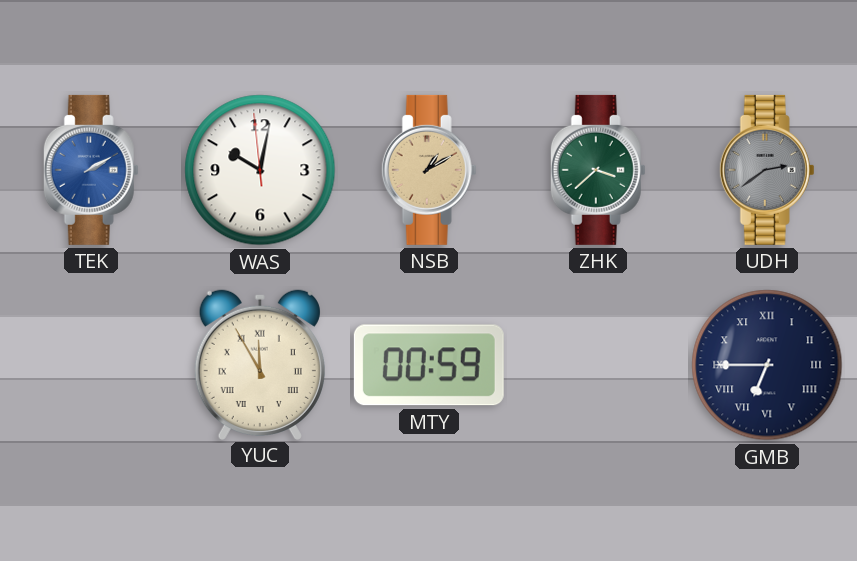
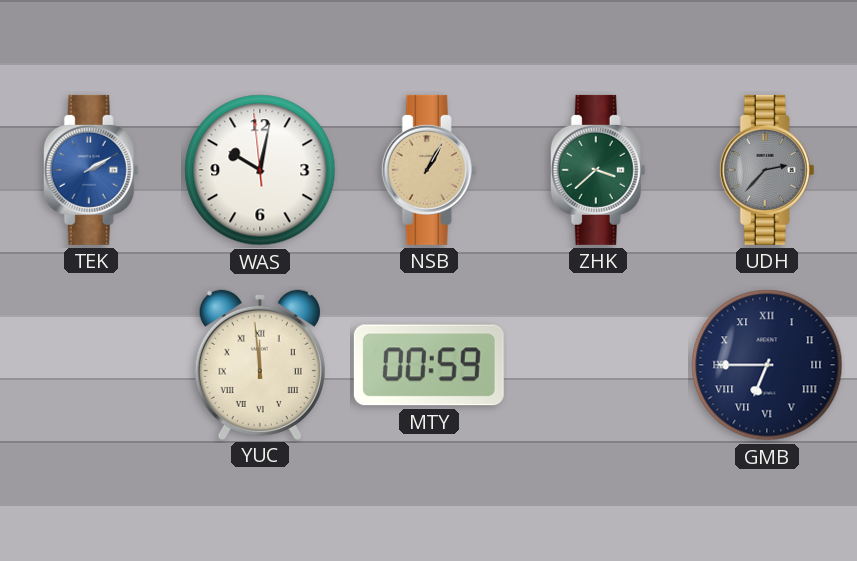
NSB: 1:10 -> 1:05
UDH: 2:39 -> 2:37
YUC: 11:55 -> 11:59
